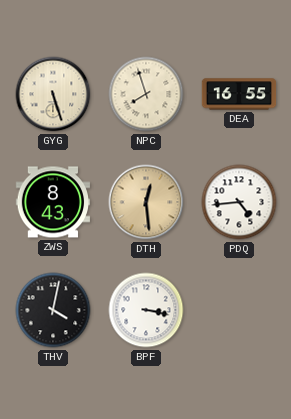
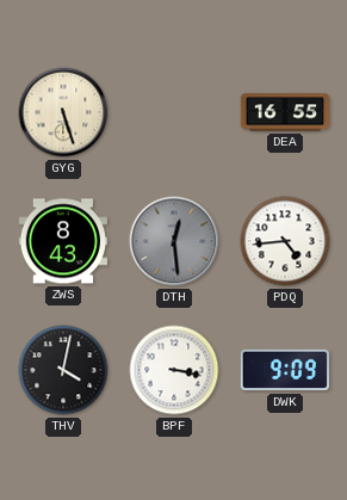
NPC: 7:57 -> none
DTH dial: champagne -> grey
DWK: none -> 9:09
